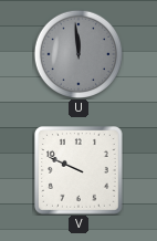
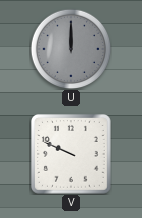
U: 11:59 -> 12:00
